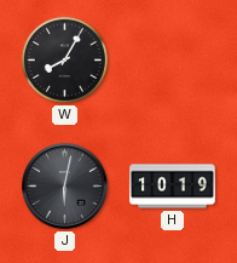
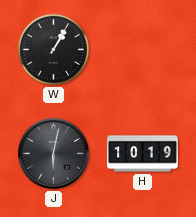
W: 8:05 -> 1:05
